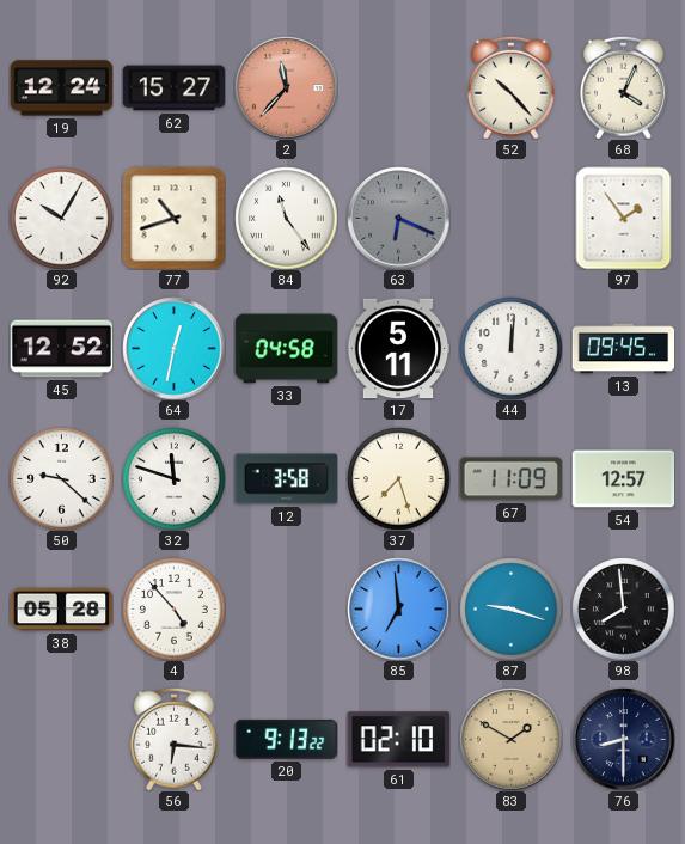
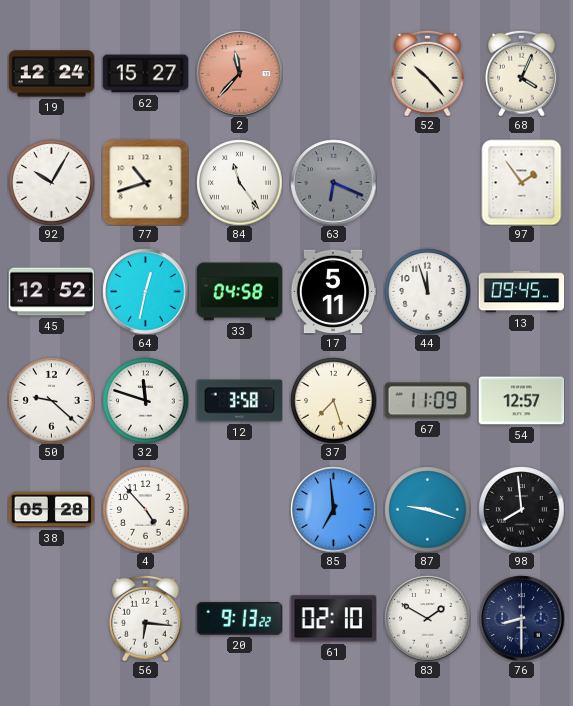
44: 12:01 -> 11:57
83 dial: champagne -> white
